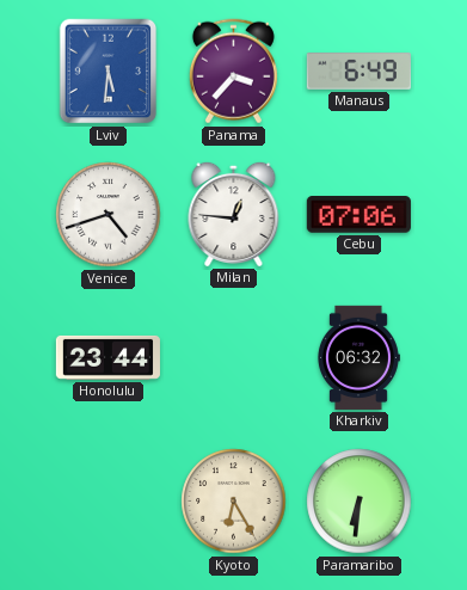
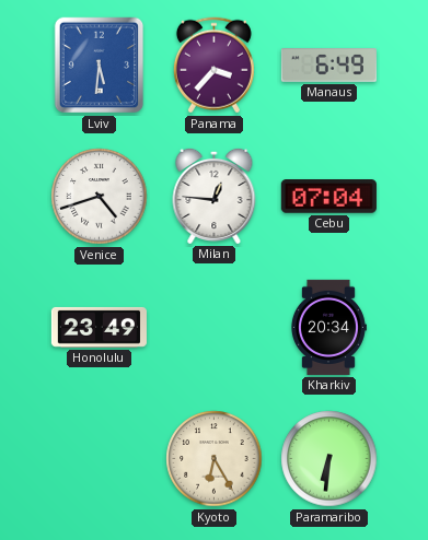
Cebu: 07:06 -> 07:04
Honolulu: 23:44 -> 23:49
Kharkiv: 06:32 -> 20:34
